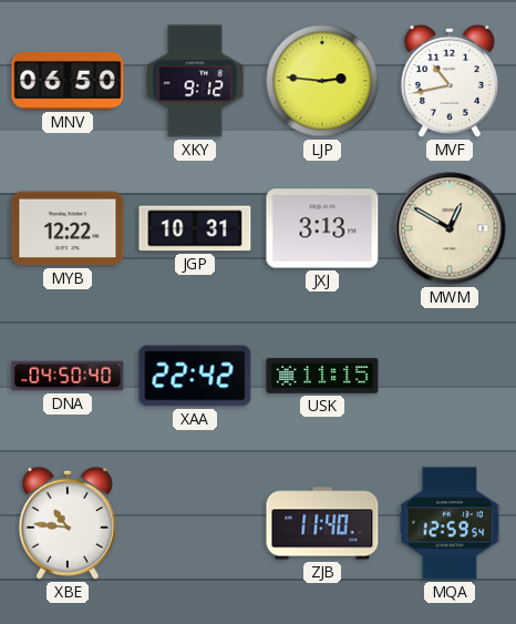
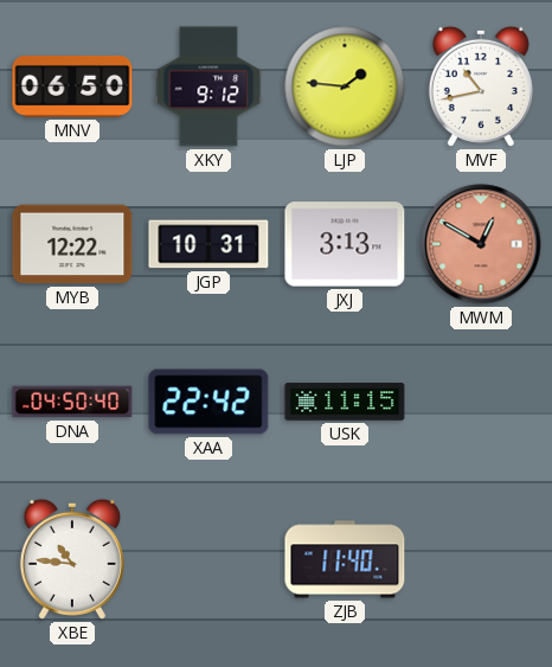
LJP: 2:46 -> 1:46
MWM dial: cream -> salmon
MQA: 12:59 -> none
